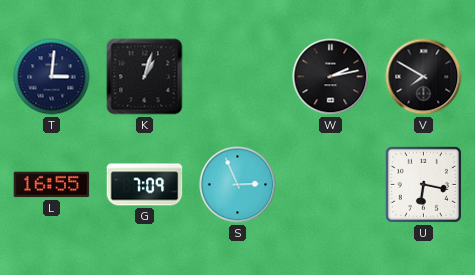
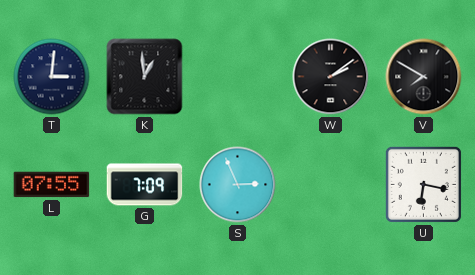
K: 1:03 -> 12:59
W: 2:13 -> 2:09
L: 16:55 -> 07:55
